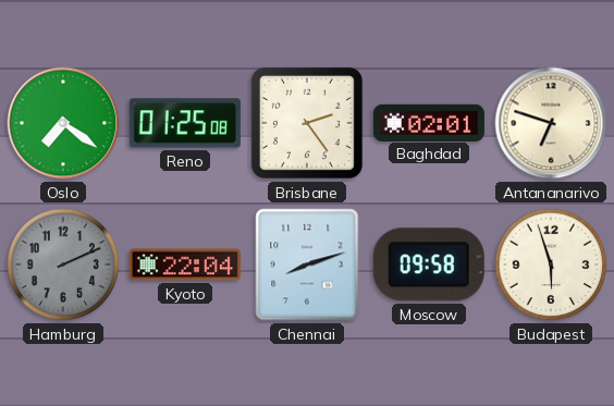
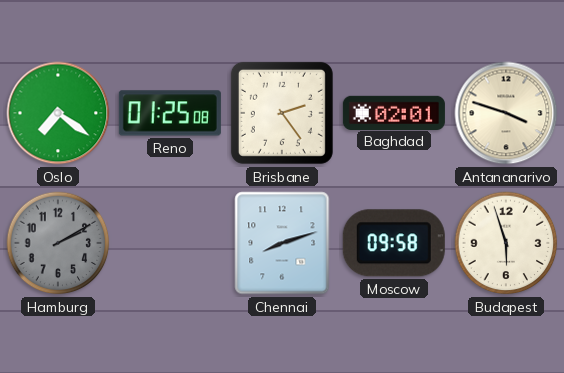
Antananarivo: 6:48 -> 3:48
Hamburg: 2:11 -> 2:10
Kyoto: 22:04 -> none
